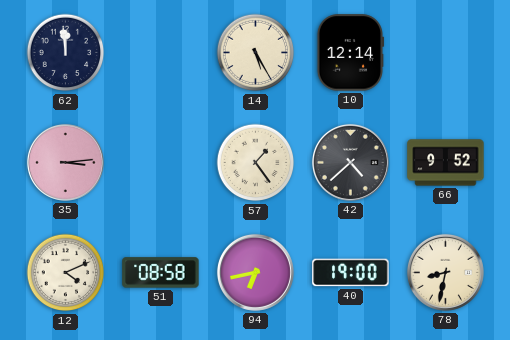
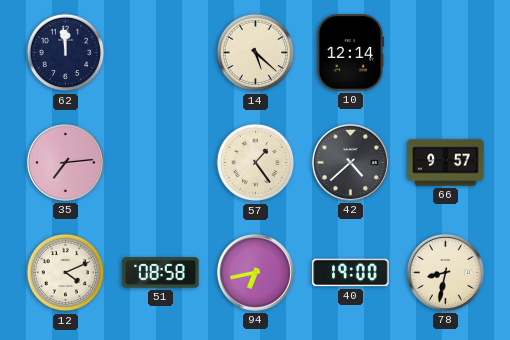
14: 5:25 -> 5:22
35: 3:14 -> 7:14
66: 9:52 -> 9:57
